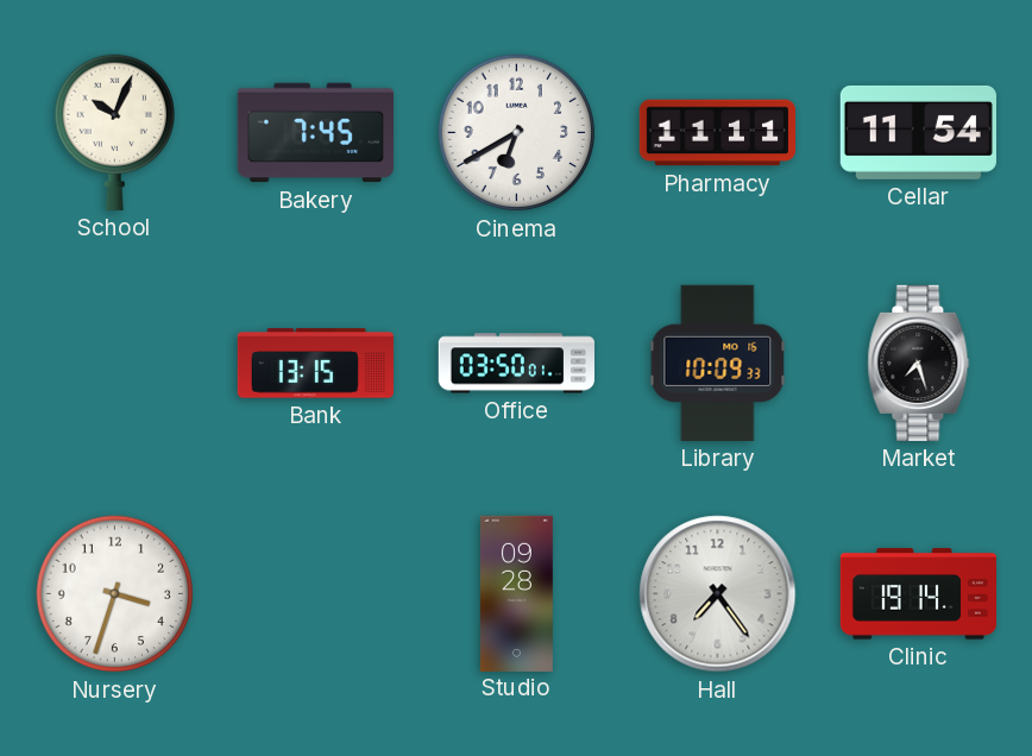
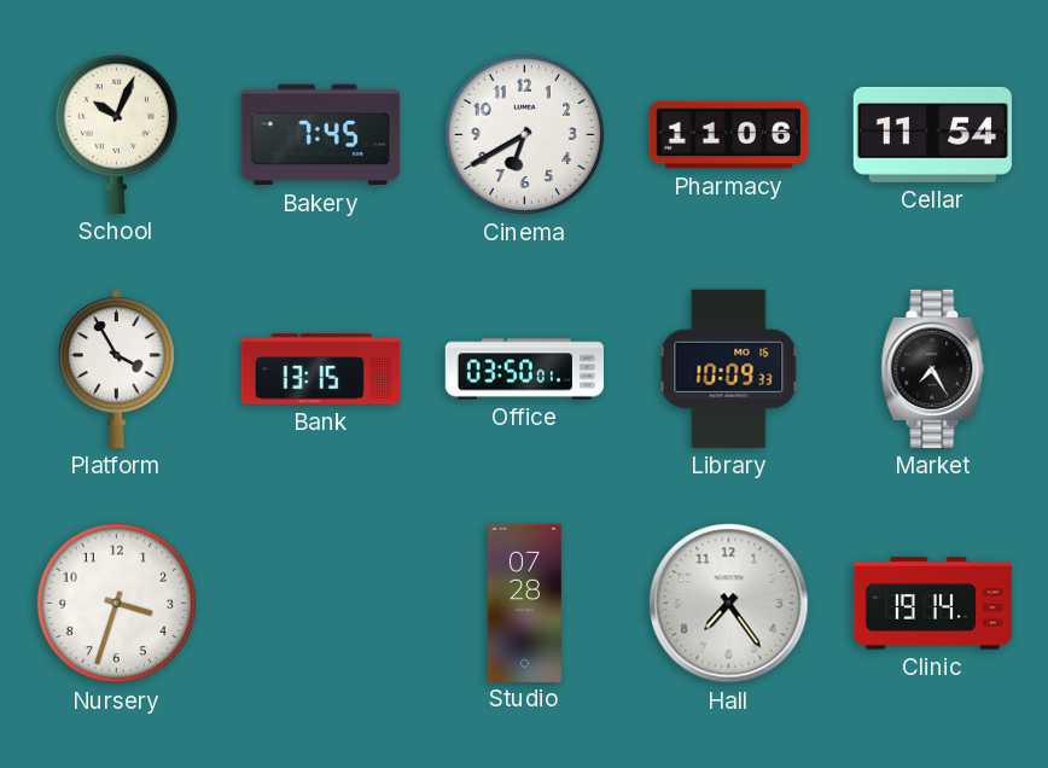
Pharmacy: 11:11 -> 11:06
Platform: none -> 3:55
Market: 7:27 -> 7:25
Studio: 09:28 -> 07:28
